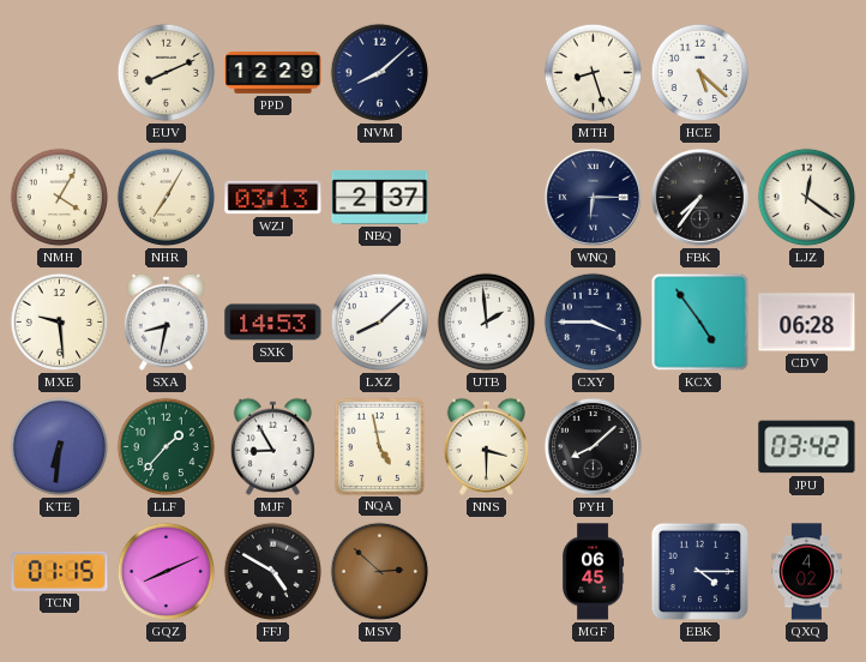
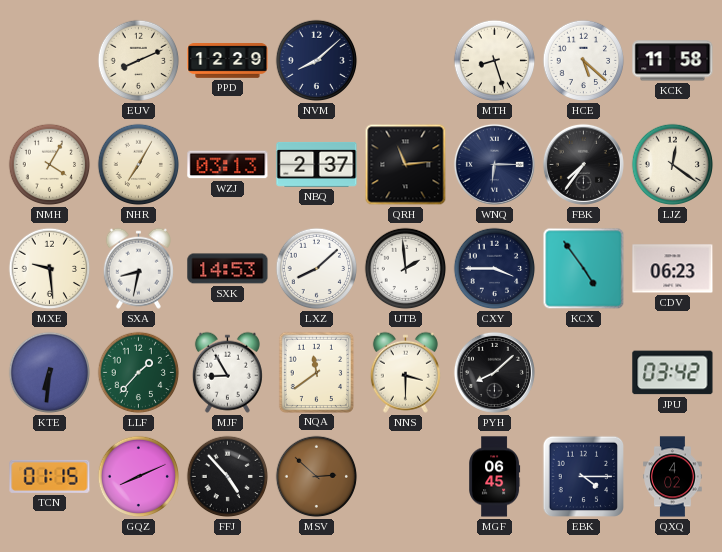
KCK: none -> 11:58
QRH: none -> 11:14
CDV: 06:28 -> 06:23
NQA: 4:58 -> 11:39
FFJ: 4:50 -> 4:53
